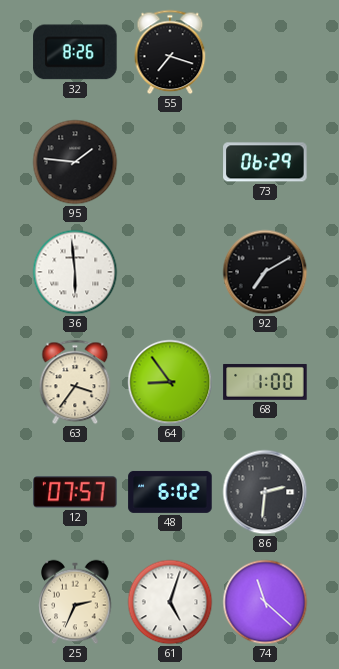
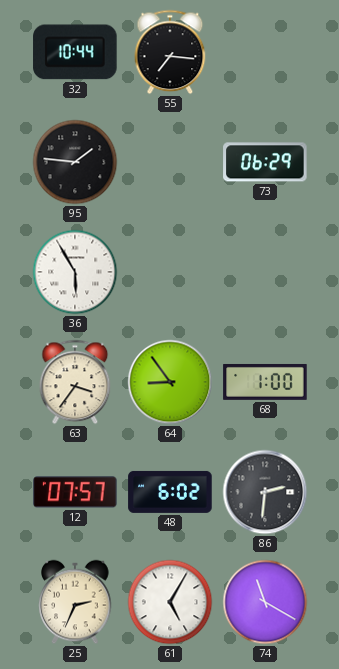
32: 8:26 -> 10:44
55: 7:18 -> 7:16
36: 5:59 -> 5:55
92: 7:10 -> none
61: 5:03 -> 5:05
74: 11:22 -> 11:20
